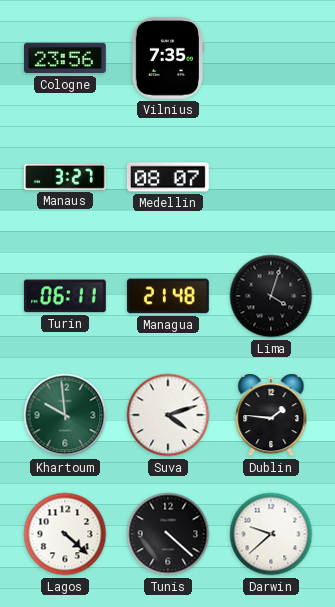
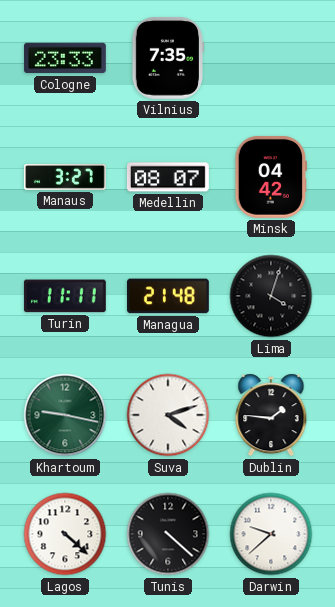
Cologne: 23:56 -> 23:33
Minsk: none -> 04:42
Turin: 06:11 -> 11:11
Khartoum: 9:59 -> 9:17
